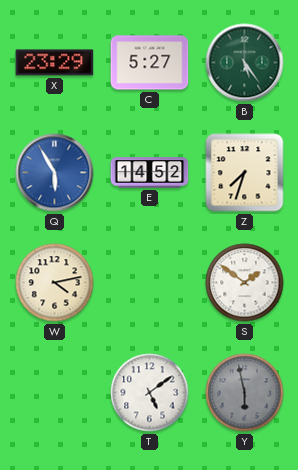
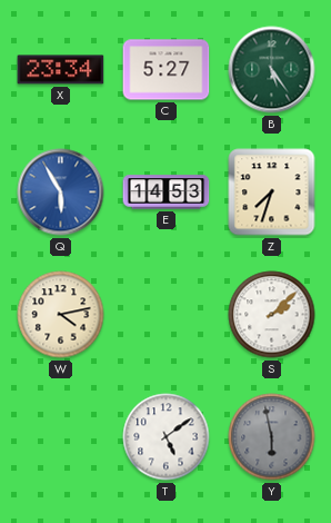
X: 23:29 -> 23:34
E: 14:52 -> 14:53
S: 1:51 -> 2:08
